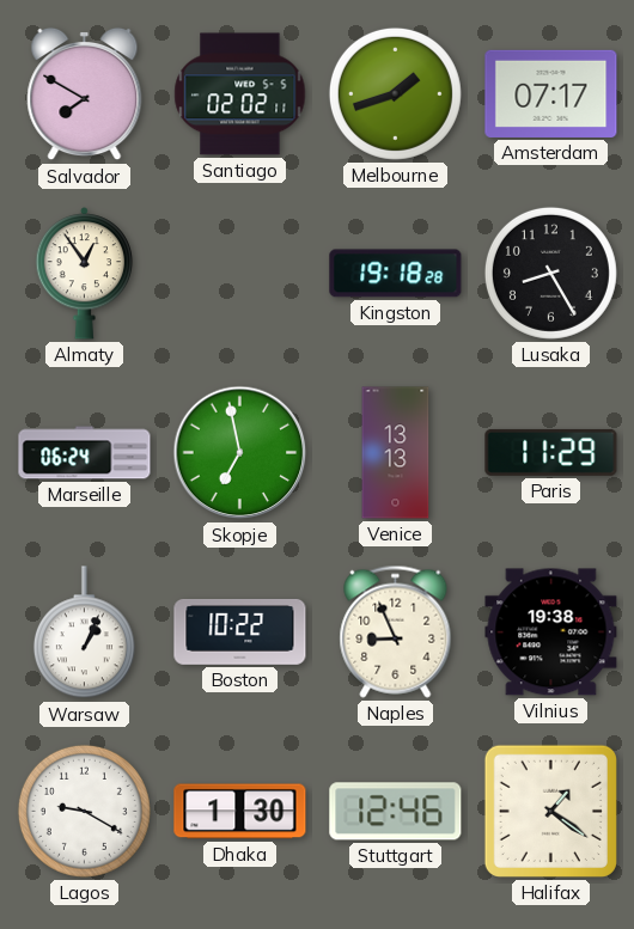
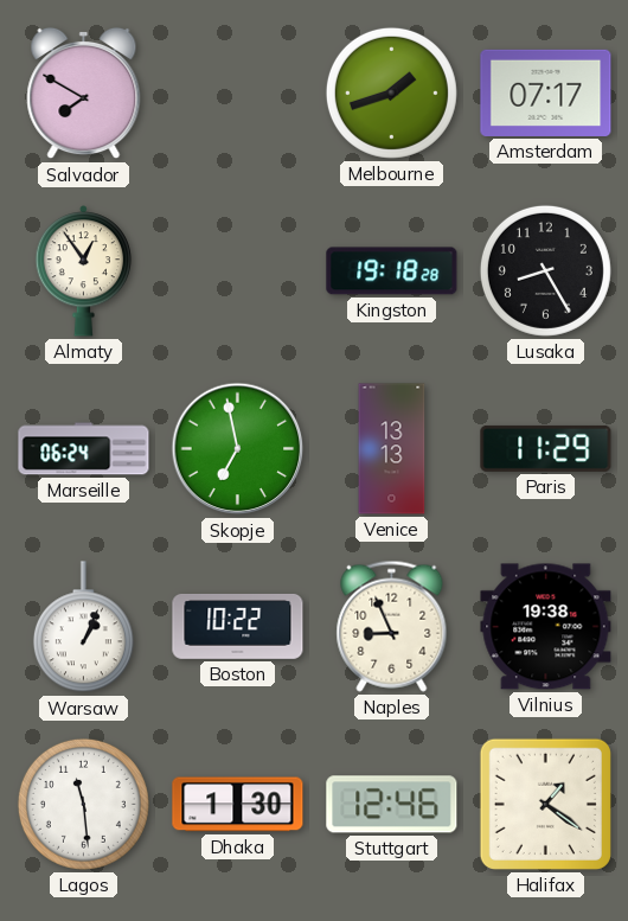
Santiago: 02:02 -> none
Lagos: 9:20 -> 11:29
